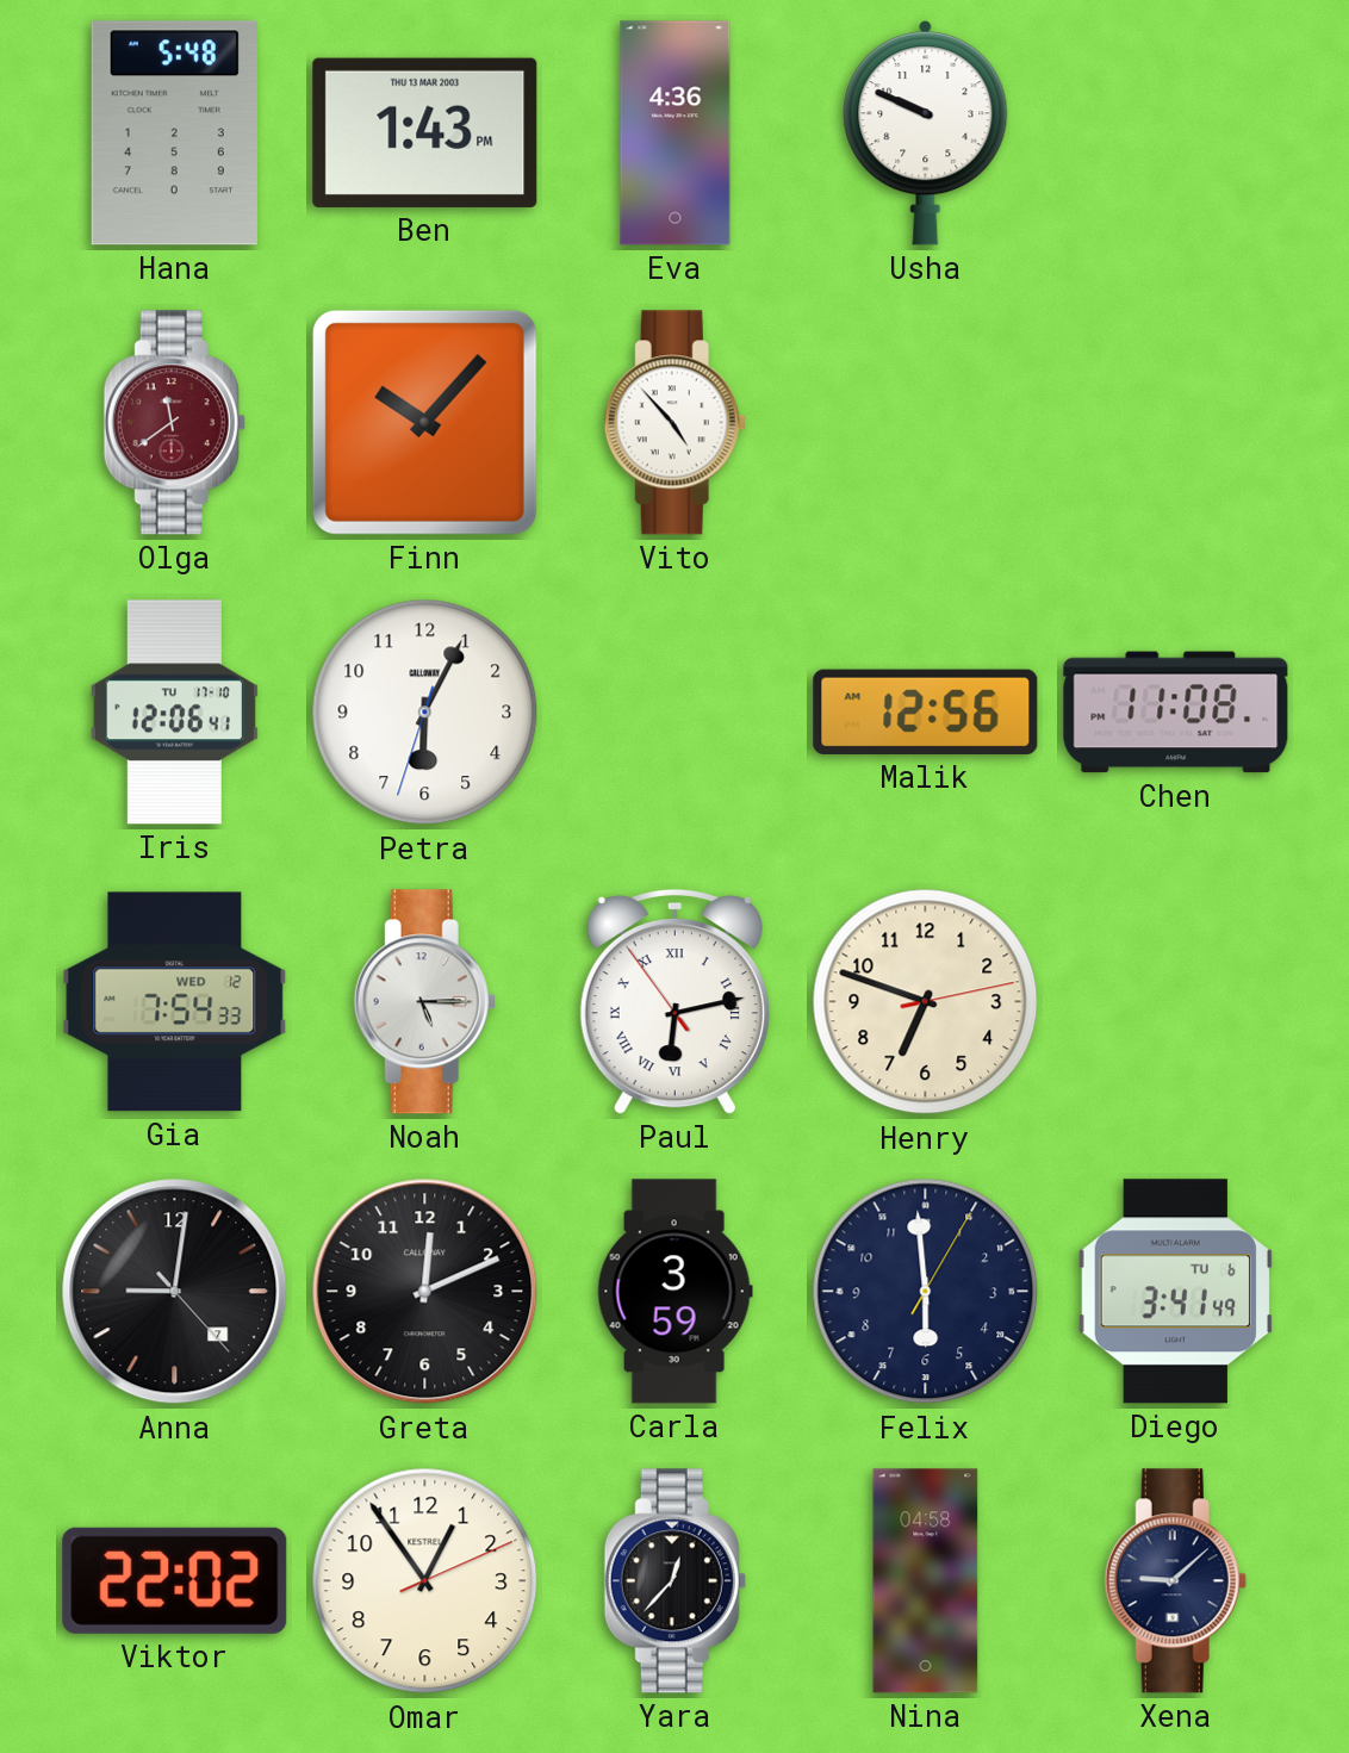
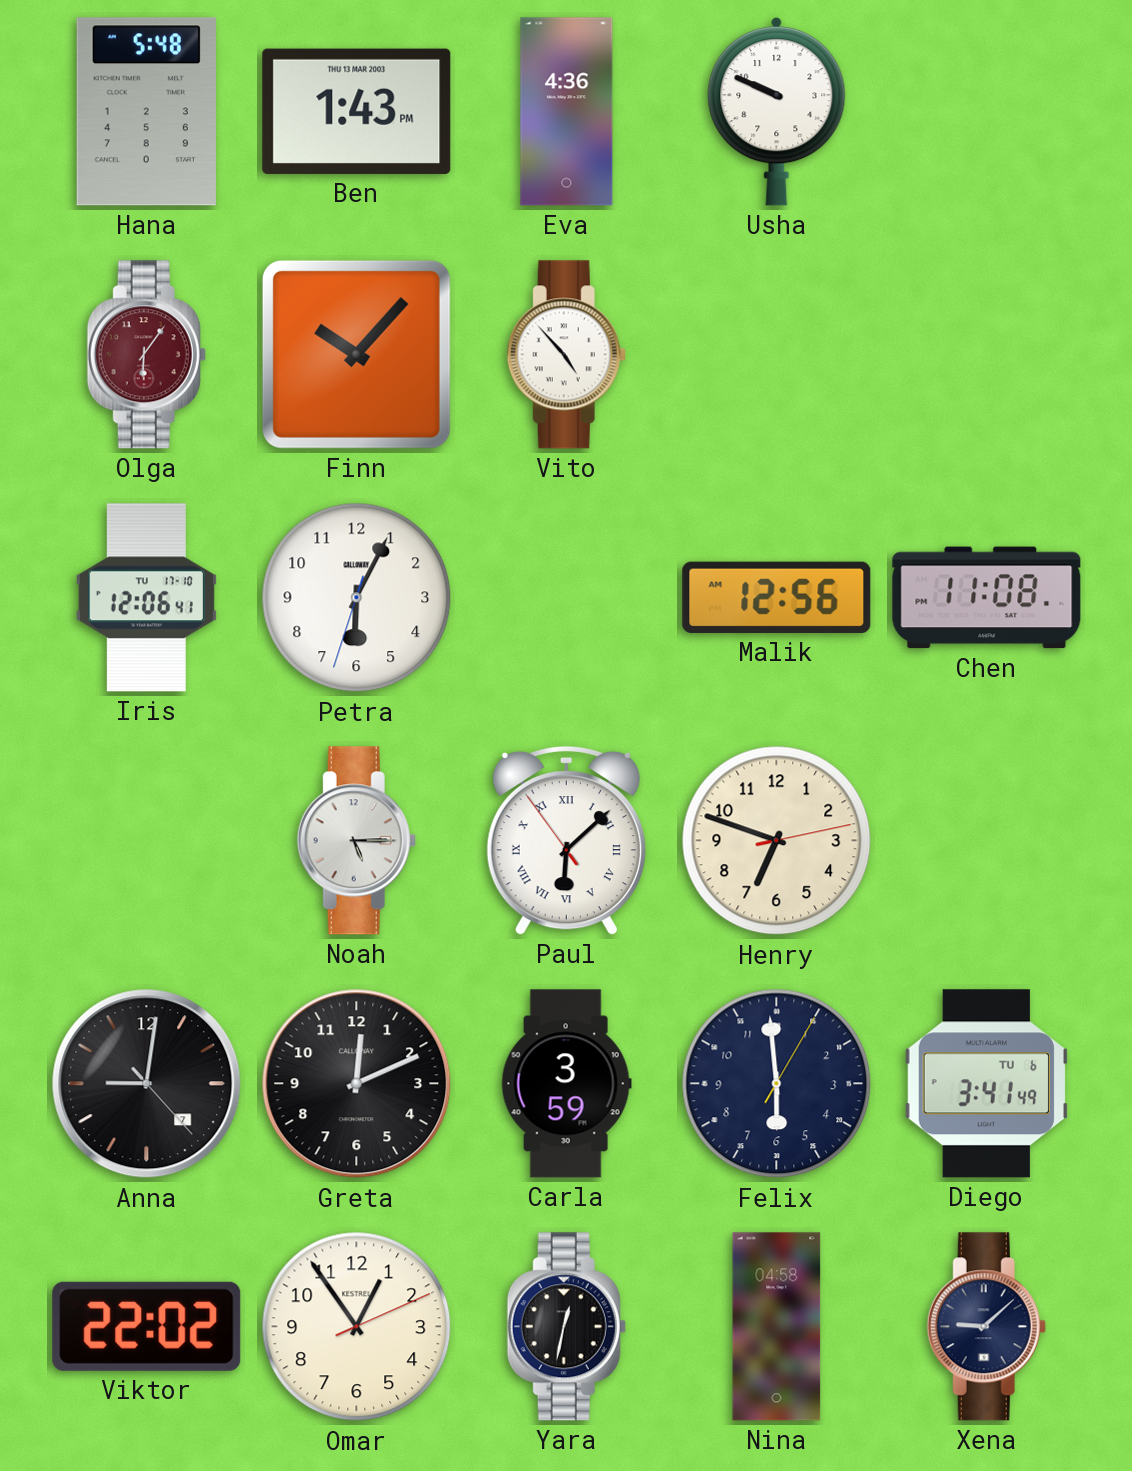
Olga: 11:39 -> 6:06
Gia: 7:54 -> none
Paul: 6:12 -> 6:07
Yara: 12:37 -> 12:32
